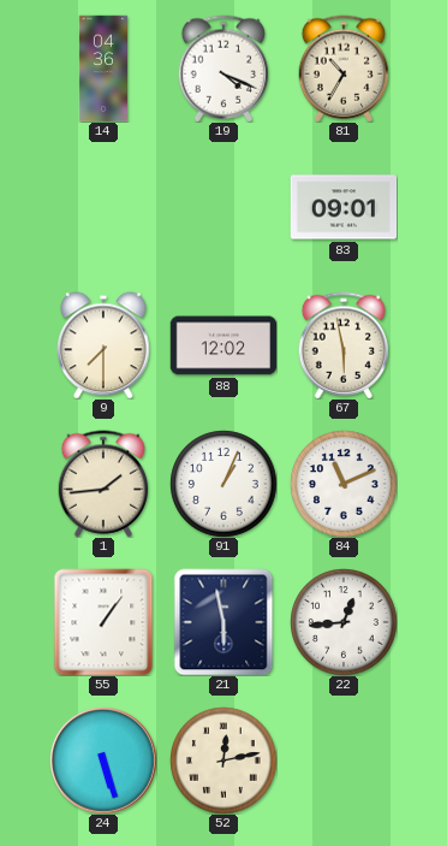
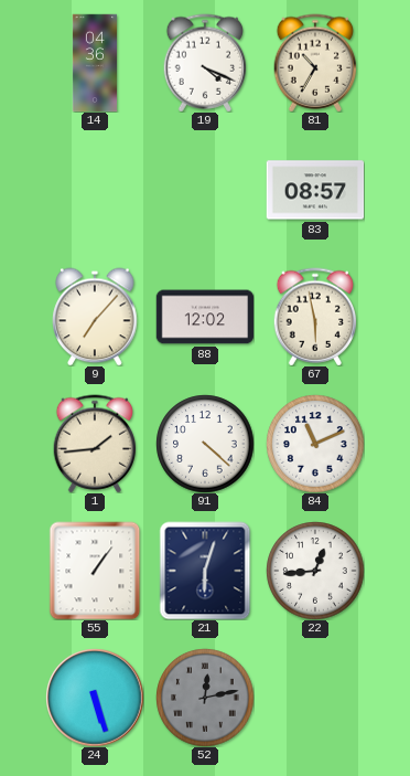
83: 09:01 -> 08:57
9: 7:30 -> 7:07
91: 1:04 -> 4:22
21: 5:58 -> 6:03
52 dial: cream -> grey
